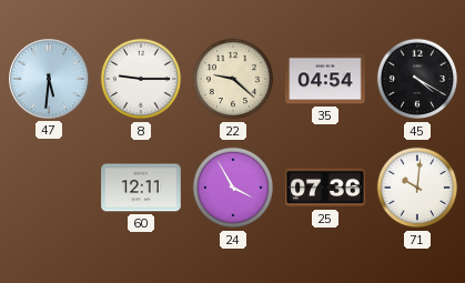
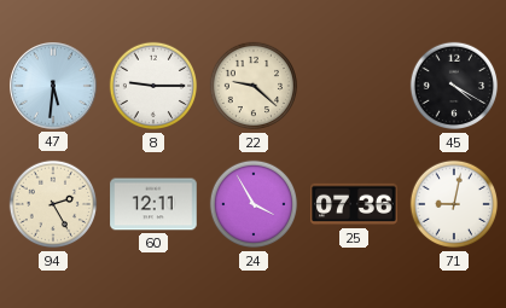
35: 04:54 -> none
94: none -> 2:25
71: 10:01 -> 9:02
